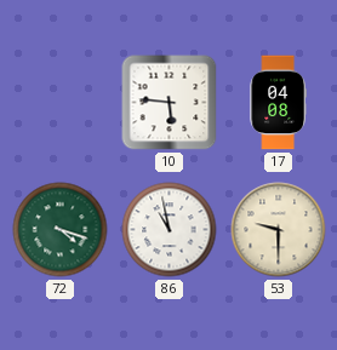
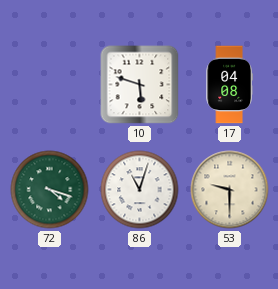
10: 5:46 -> 5:48
86: 10:58 -> 11:03
